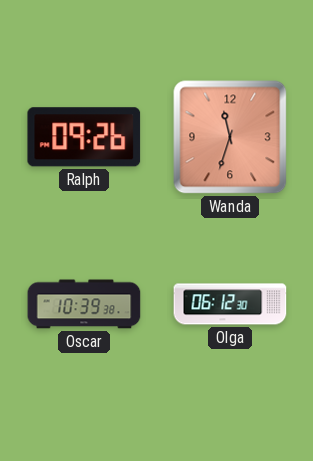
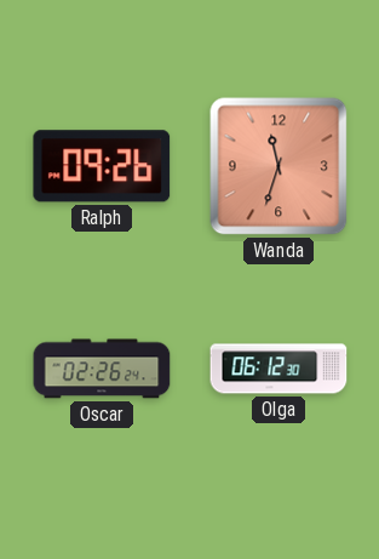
Oscar: 10:39 -> 02:26
